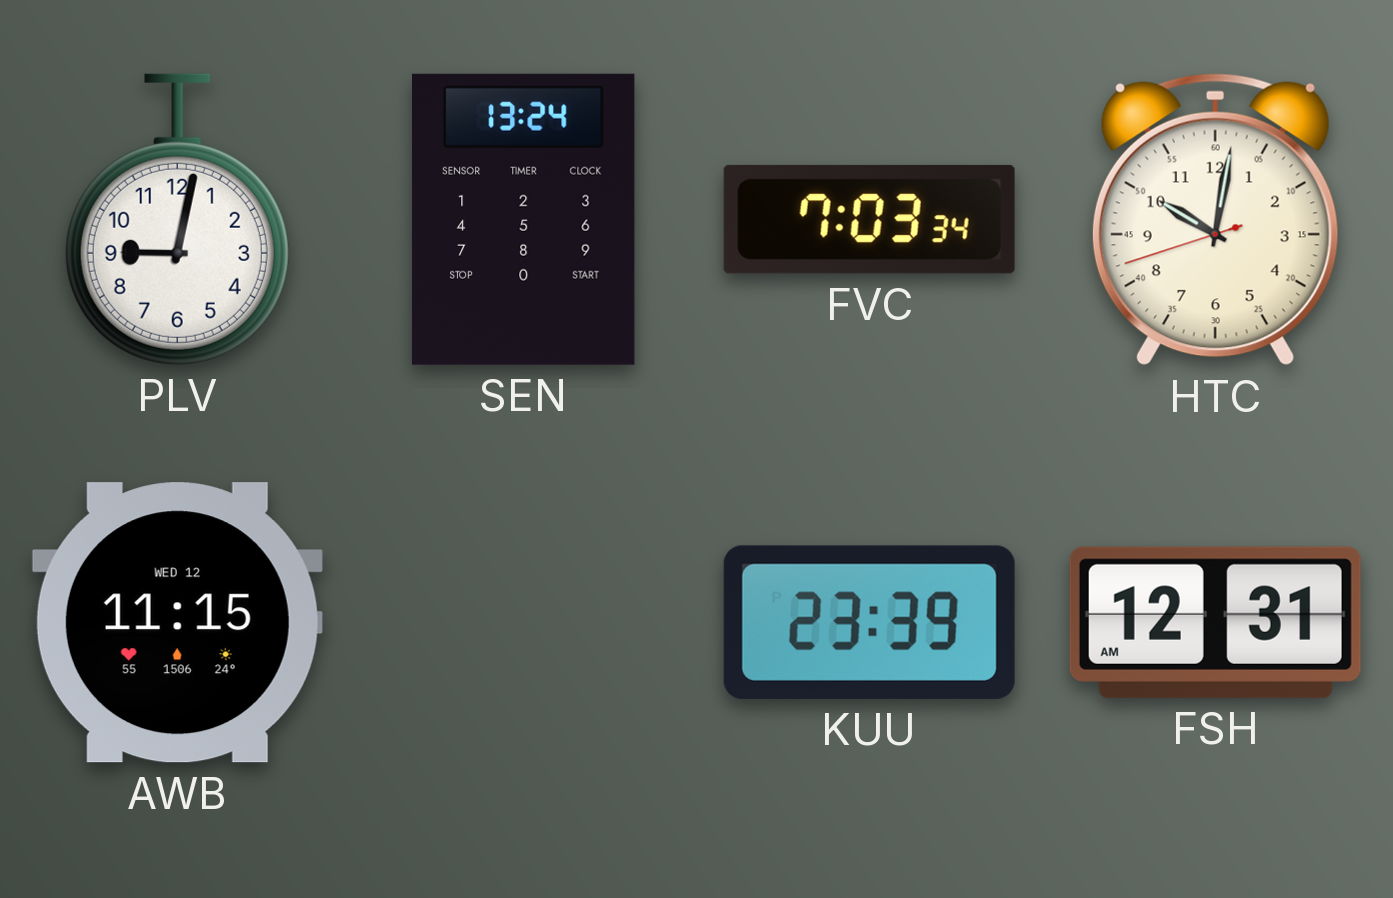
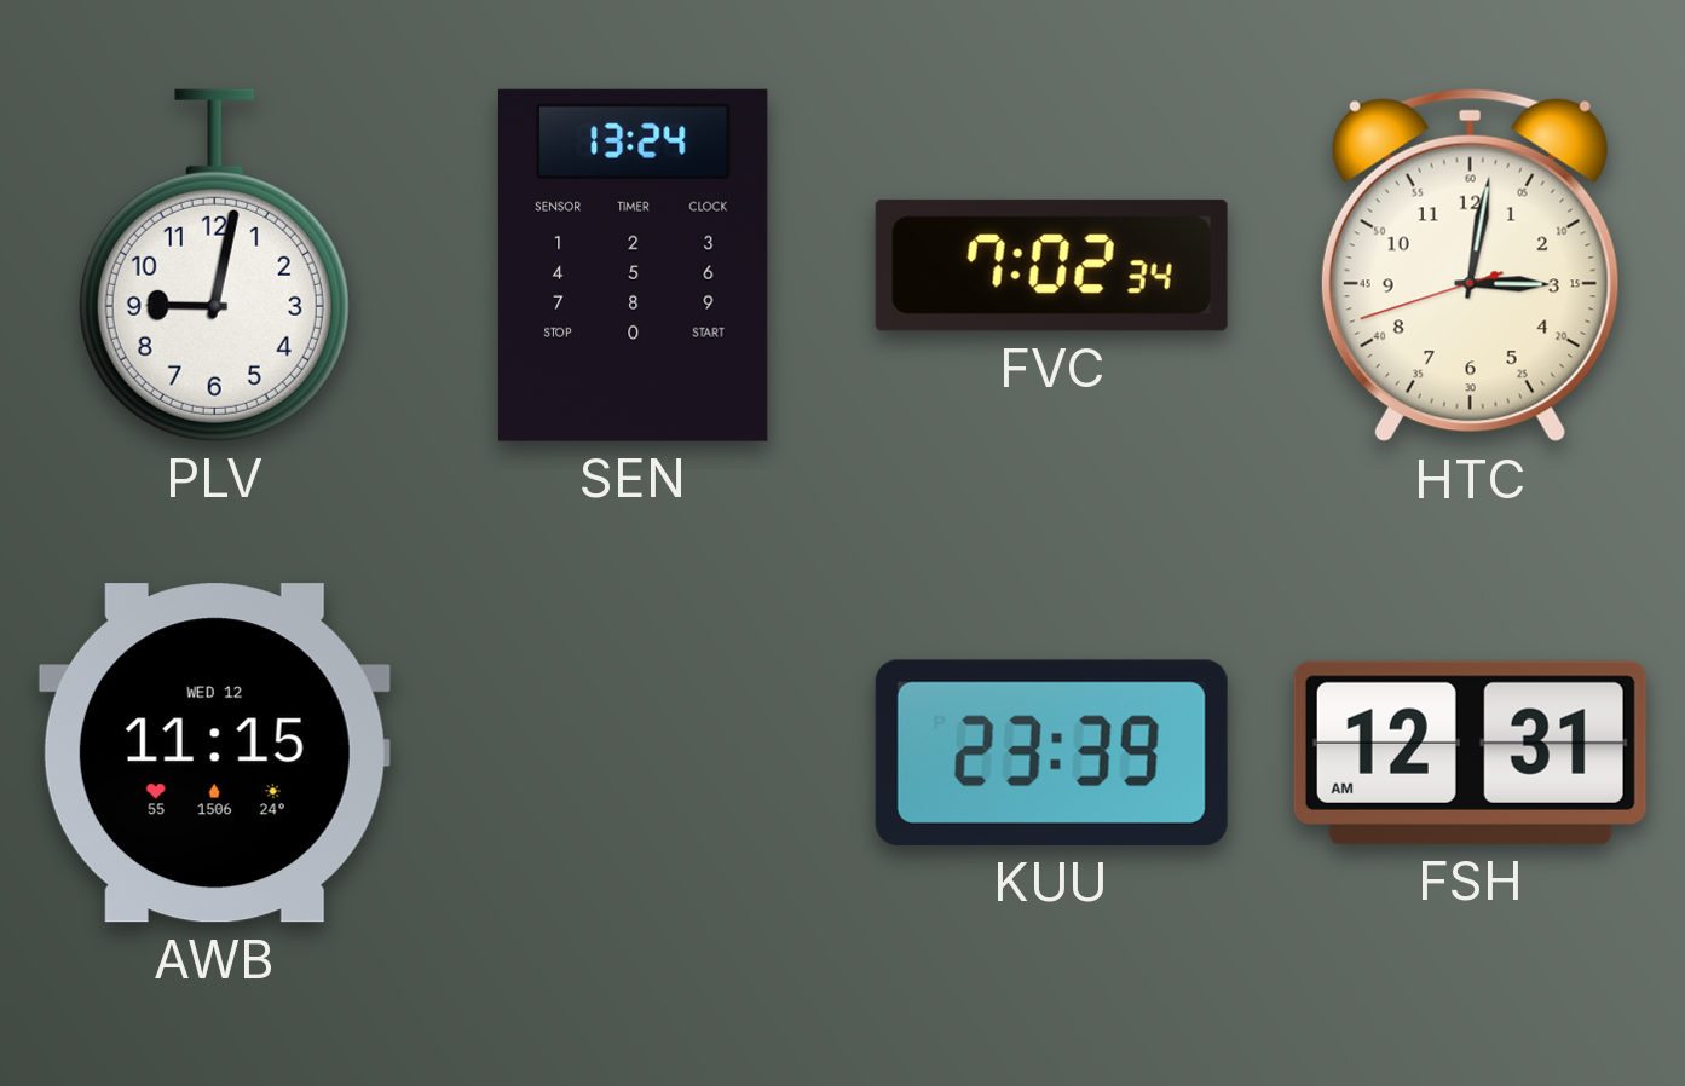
FVC: 7:03 -> 7:02
HTC: 10:01 -> 3:01
